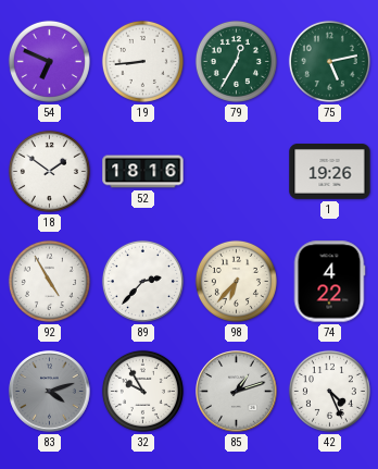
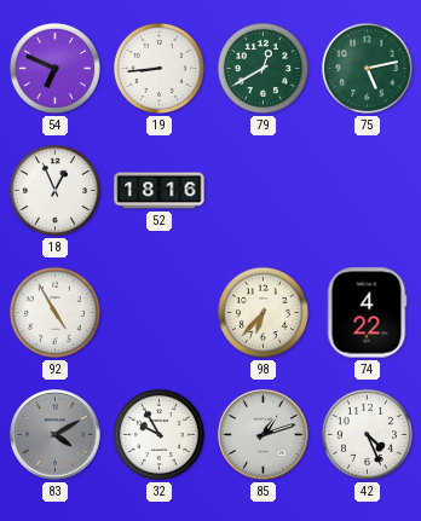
79: 12:35 -> 12:40
18: 1:51 -> 12:56
1: 19:26 -> none
89: 2:37 -> none
83: 4:12 -> 4:10
